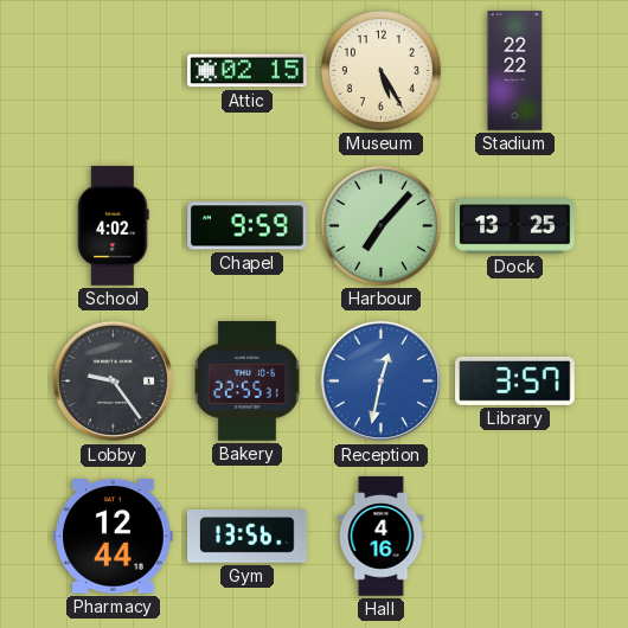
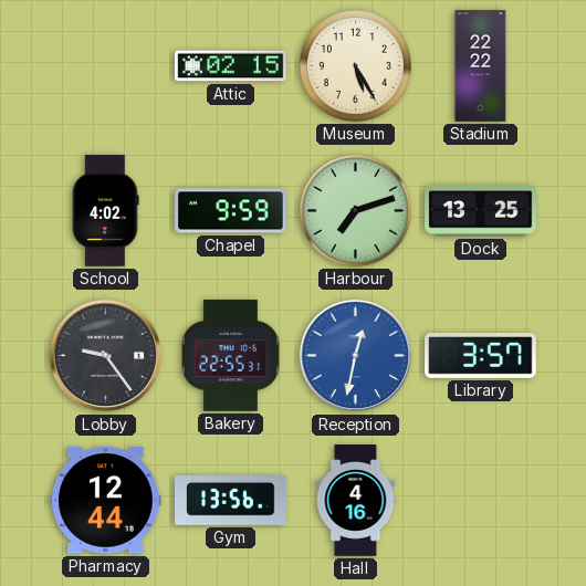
Harbour: 7:07 -> 7:12
